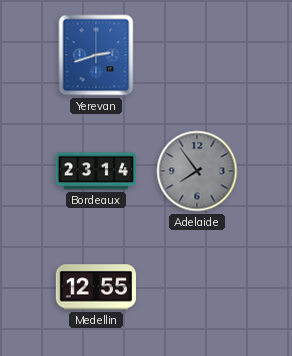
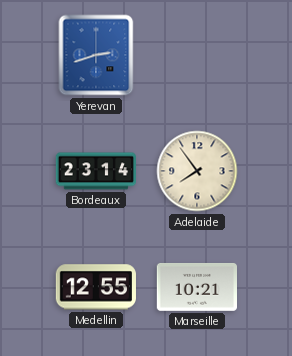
Adelaide dial: grey -> cream
Marseille: none -> 10:21
